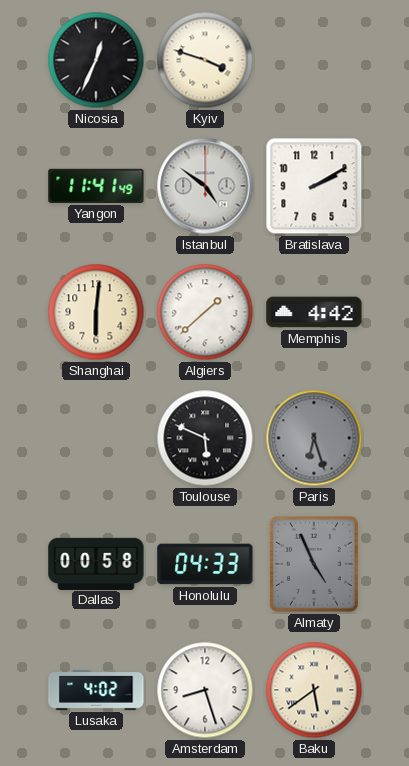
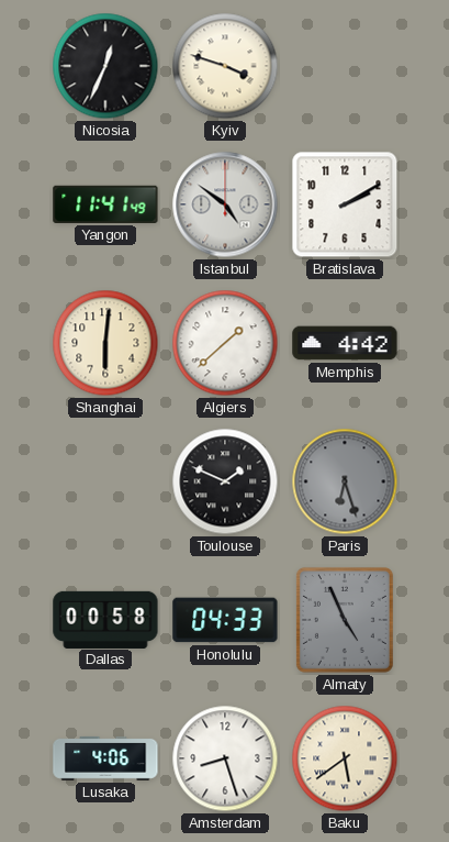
Toulouse: 5:49 -> 1:49
Lusaka: 4:02 -> 4:06
